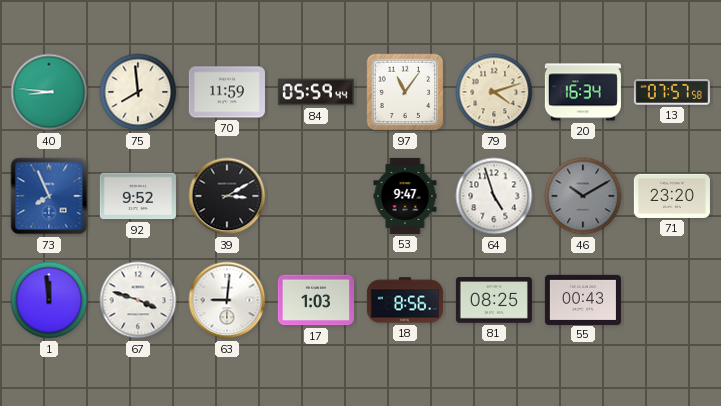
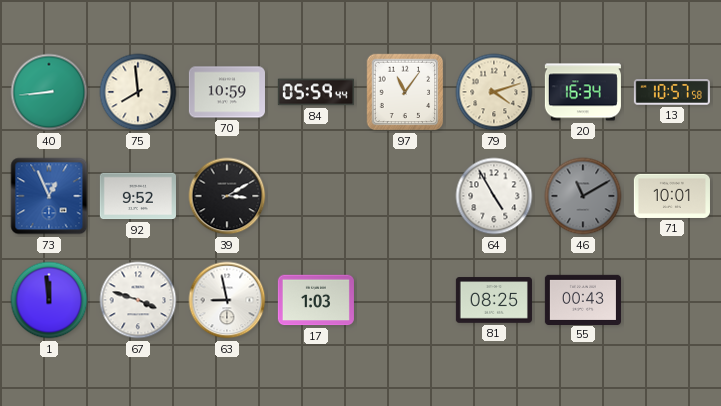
40: 8:46 -> 8:44
70: 11:59 -> 10:59
13: 07:57 -> 10:57
73: 7:56 -> 12:56
53: 9:47 -> none
64: 4:57 -> 4:55
46: 10:10 -> 11:10
71: 23:20 -> 10:01
63: 9:01 -> 8:58
18: 8:56 -> none
